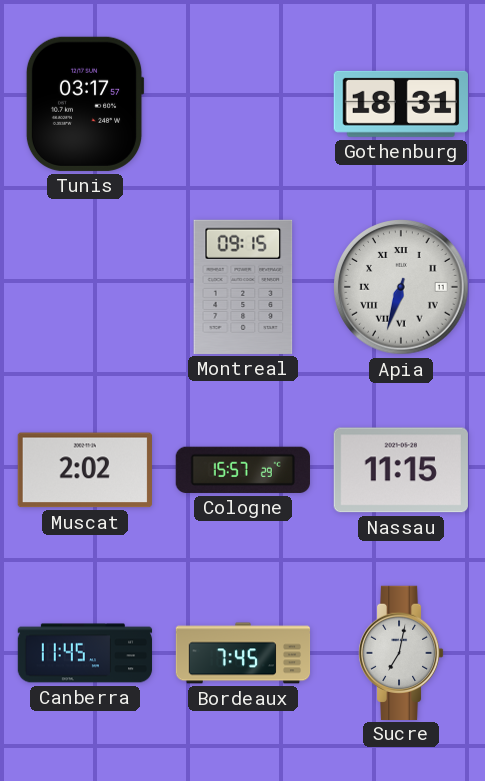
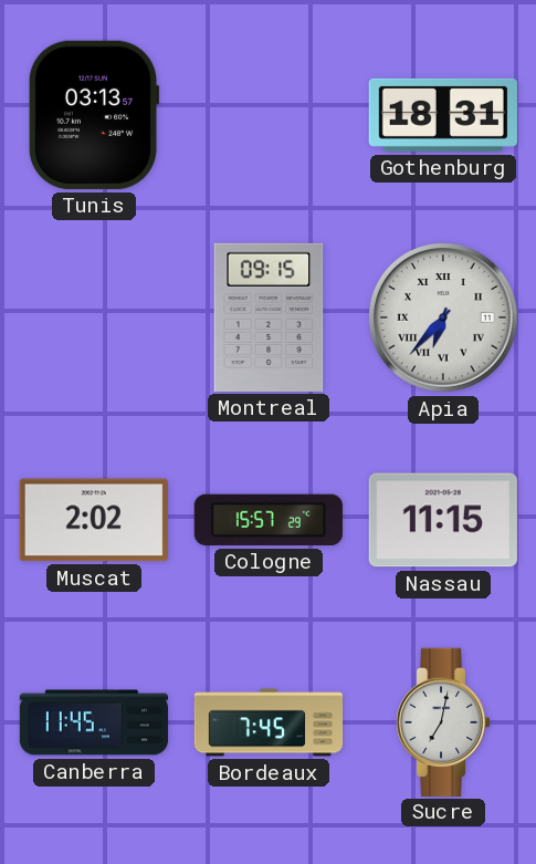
Tunis: 03:17 -> 03:13
Apia: 6:33 -> 6:37
